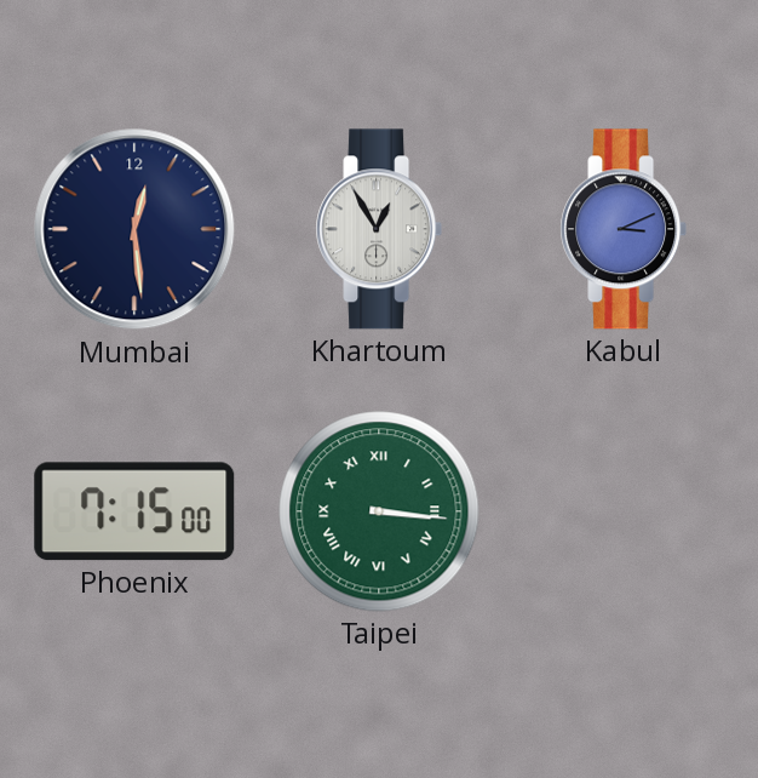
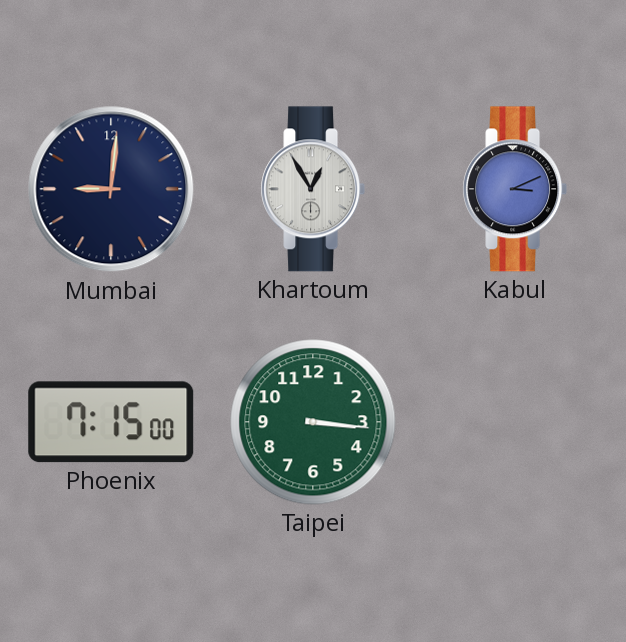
Mumbai: 12:29 -> 9:01
Taipei numerals: Roman -> Arabic
